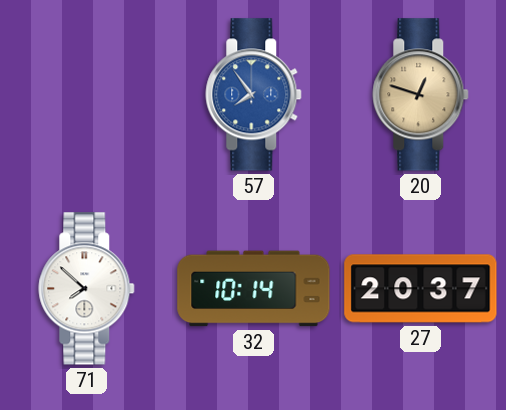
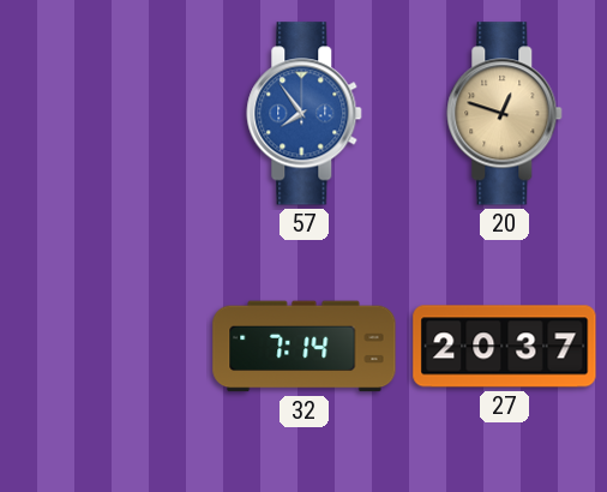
71: 7:52 -> none
32: 10:14 -> 7:14
